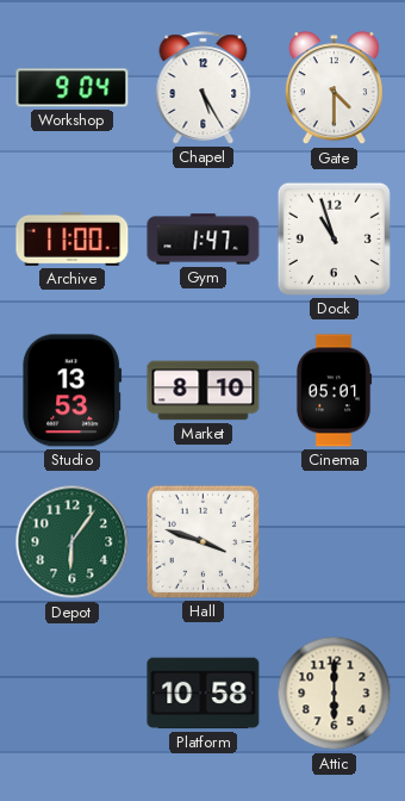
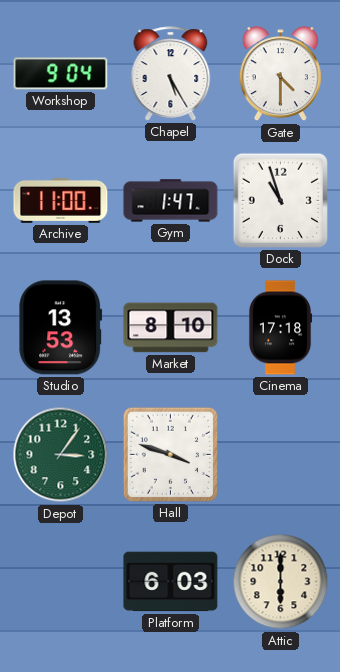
Cinema: 05:01 -> 17:18
Depot: 6:06 -> 3:06
Platform: 10:58 -> 6:03
